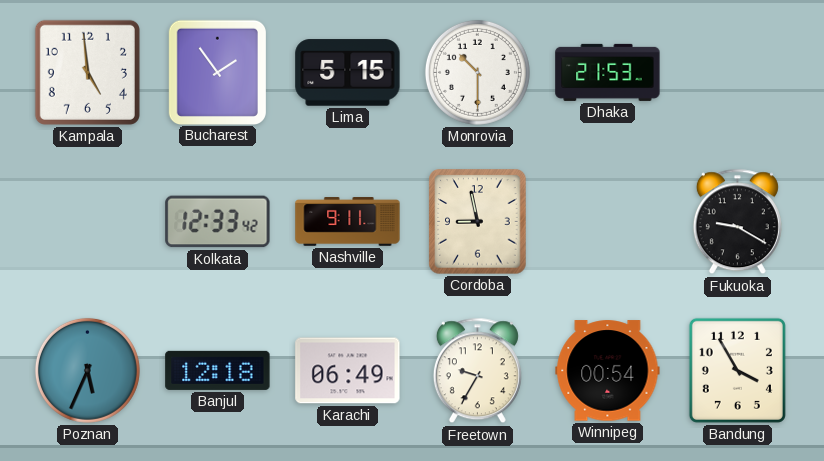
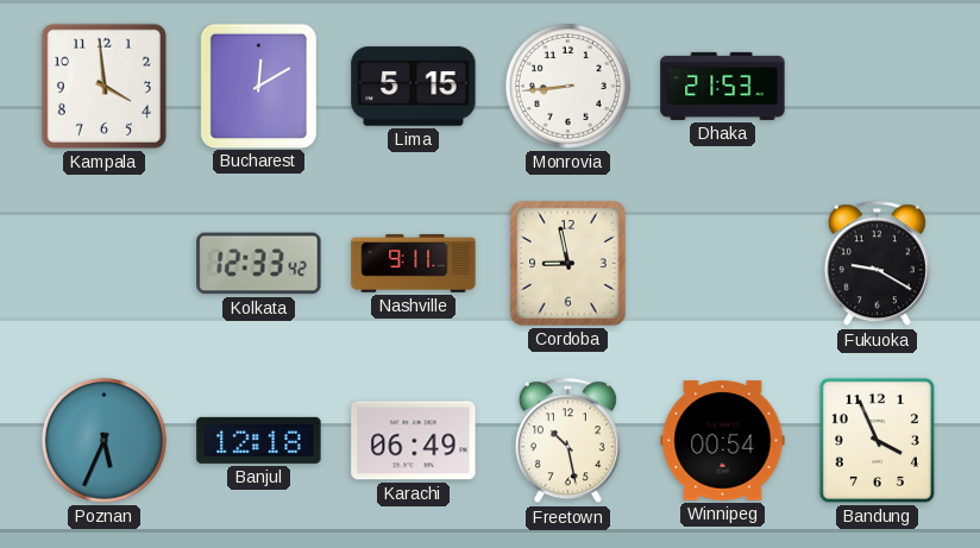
Kampala: 4:59 -> 3:59
Bucharest: 1:54 -> 12:10
Monrovia: 10:30 -> 8:44
Freetown: 9:35 -> 10:28
Bandung: 3:55 -> 3:56
